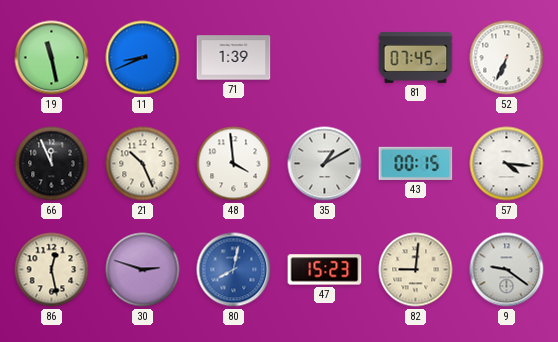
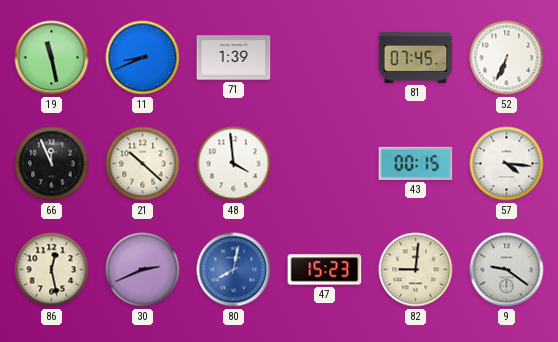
21: 10:26 -> 10:22
35: 1:10 -> none
30: 2:48 -> 2:41
